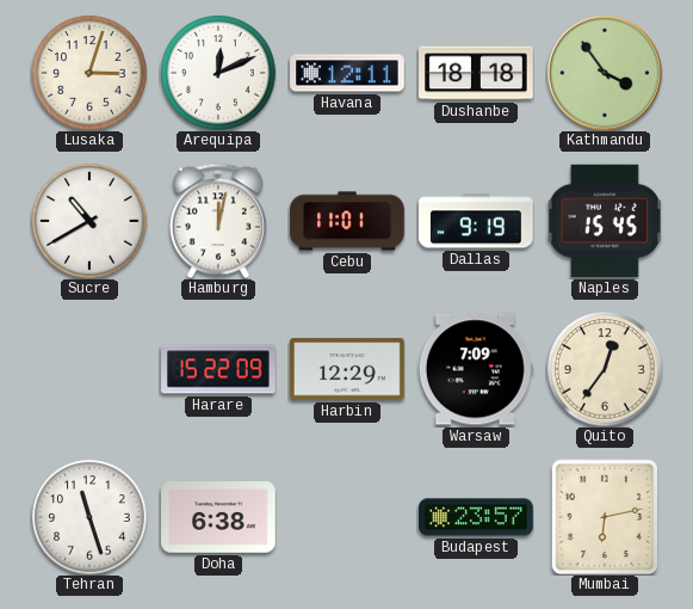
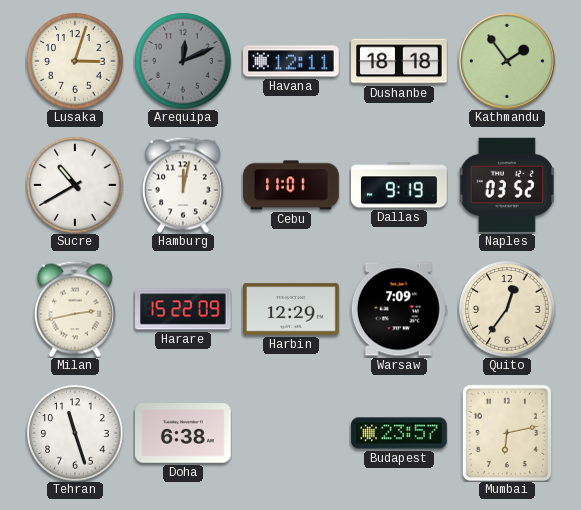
Arequipa dial: white -> grey
Kathmandu: 3:54 -> 1:54
Naples: 15:45 -> 03:52
Milan: none -> 2:43
